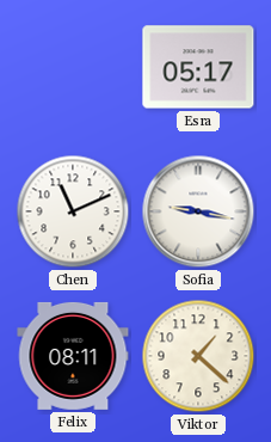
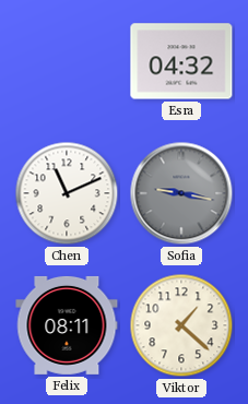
Esra: 05:17 -> 04:32
Sofia dial: white -> grey
